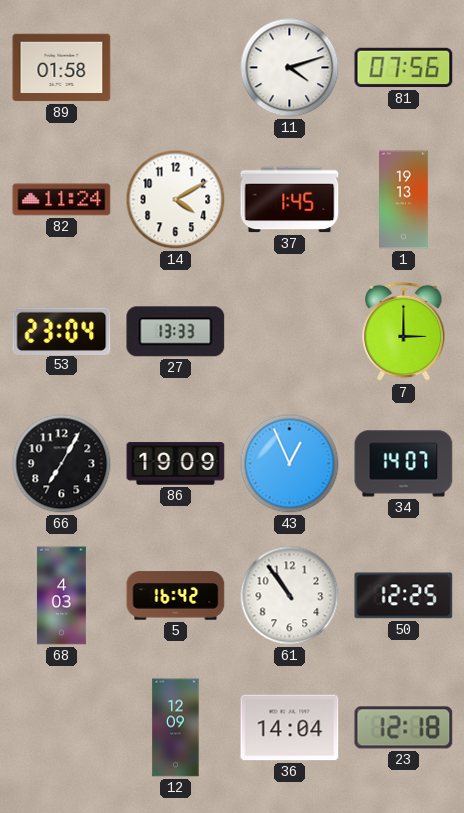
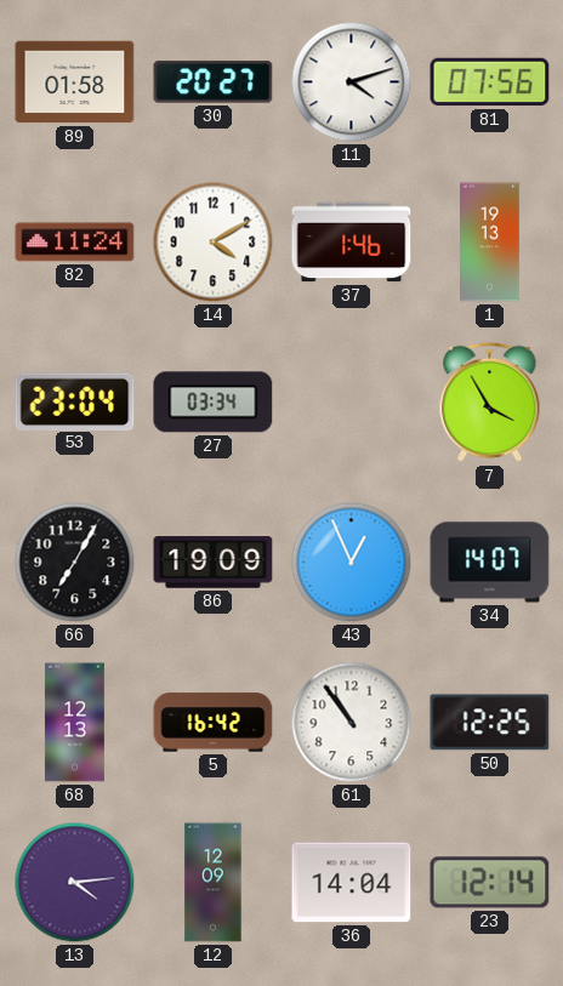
30: none -> 20:27
37: 1:45 -> 1:46
27: 13:33 -> 03:34
7: 3:00 -> 3:55
68: 4:03 -> 12:13
13: none -> 4:14
23: 12:18 -> 12:14
